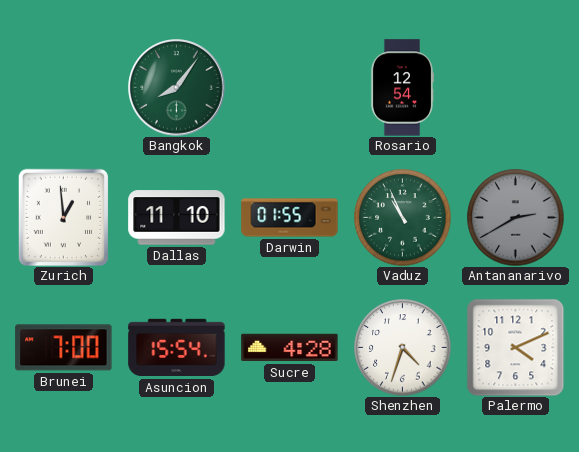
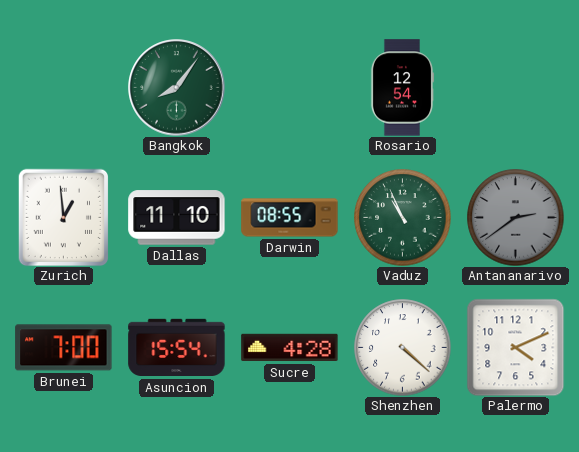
Darwin: 01:55 -> 08:55
Antananarivo: 2:40 -> 2:39
Shenzhen: 4:33 -> 4:22
